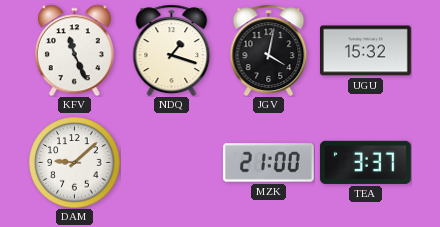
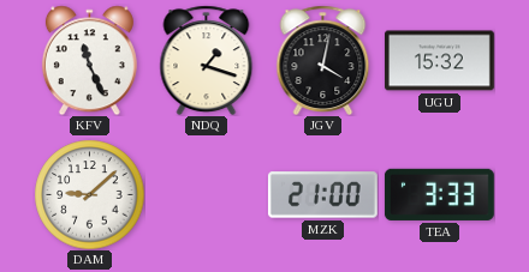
TEA: 3:37 -> 3:33
